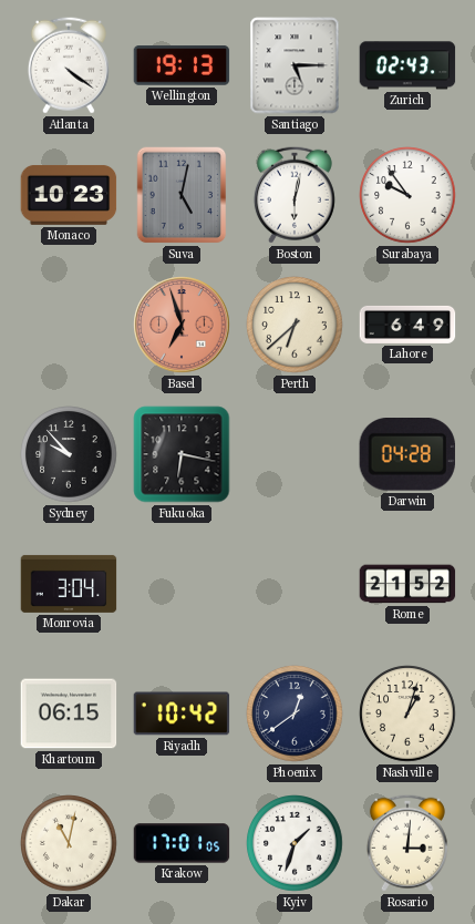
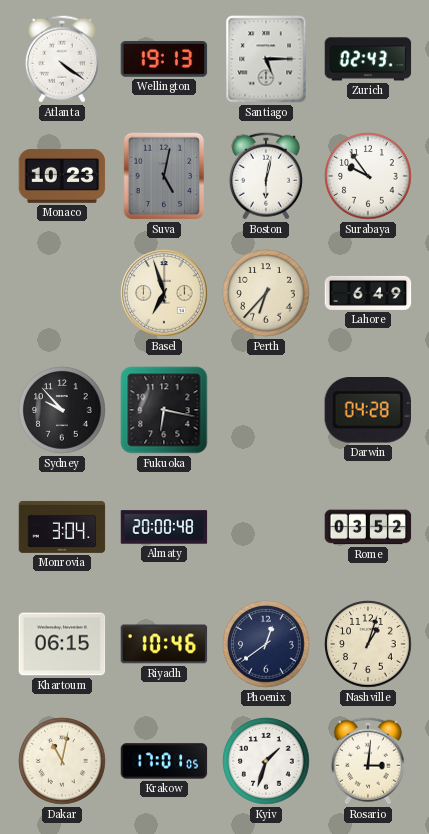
Basel dial: salmon -> cream
Perth: 6:38 -> 6:37
Almaty: none -> 20:00
Rome: 21:52 -> 03:52
Riyadh: 10:42 -> 10:46
